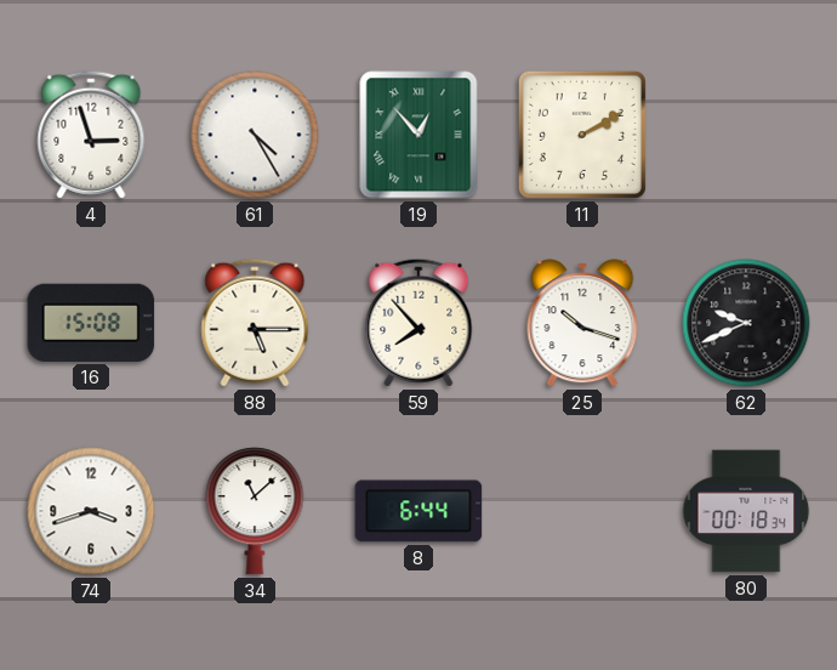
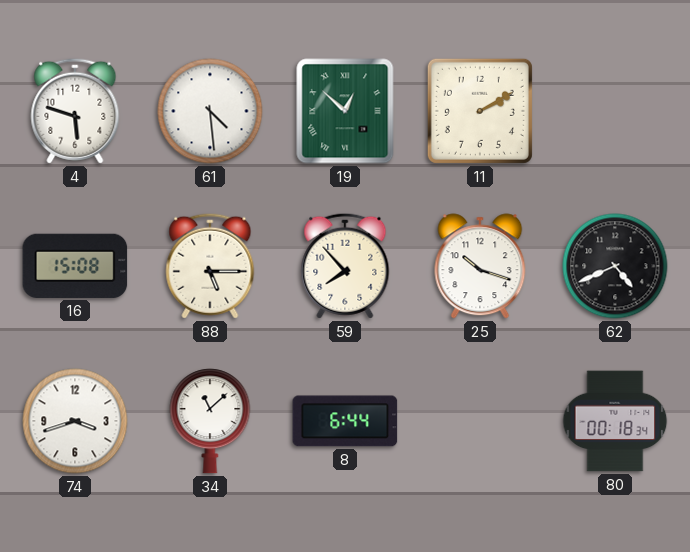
4: 2:57 -> 5:48
61: 4:25 -> 4:29
19: 12:53 -> 12:52
62: 9:41 -> 4:41
